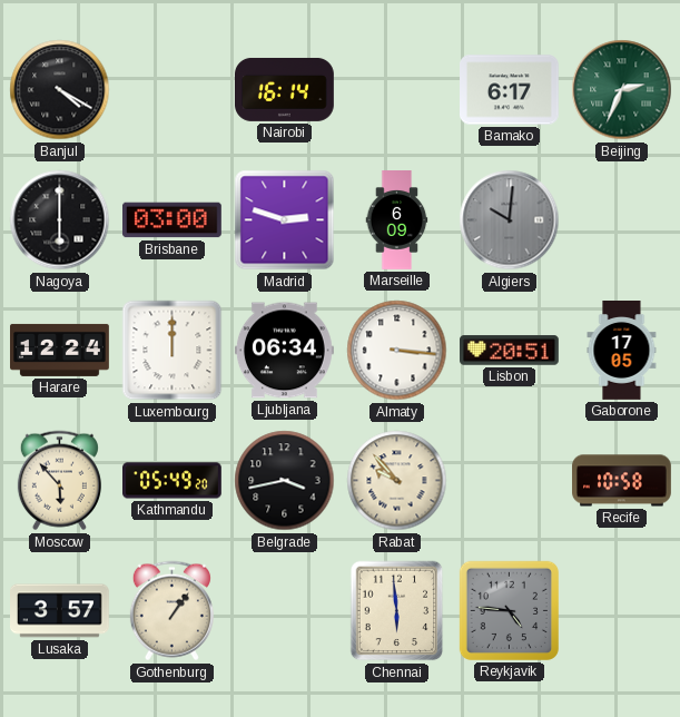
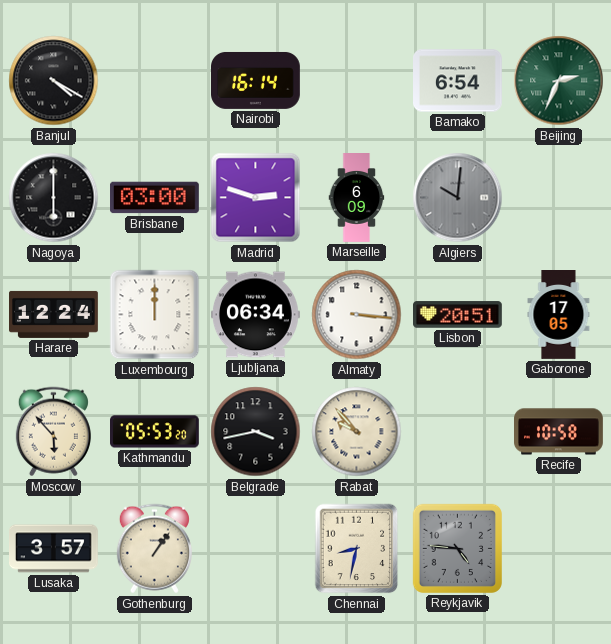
Bamako: 6:17 -> 6:54
Kathmandu: 05:49 -> 05:53
Chennai: 5:59 -> 8:32
